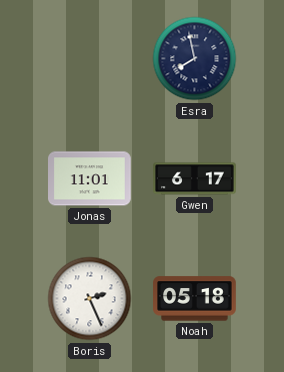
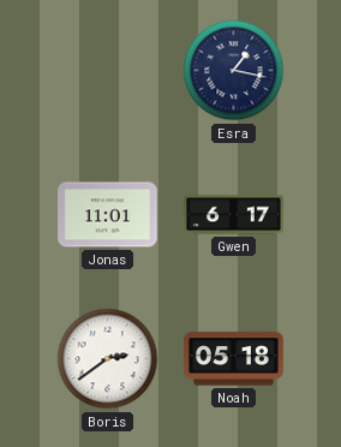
Esra: 7:58 -> 1:17
Boris: 2:26 -> 2:39
